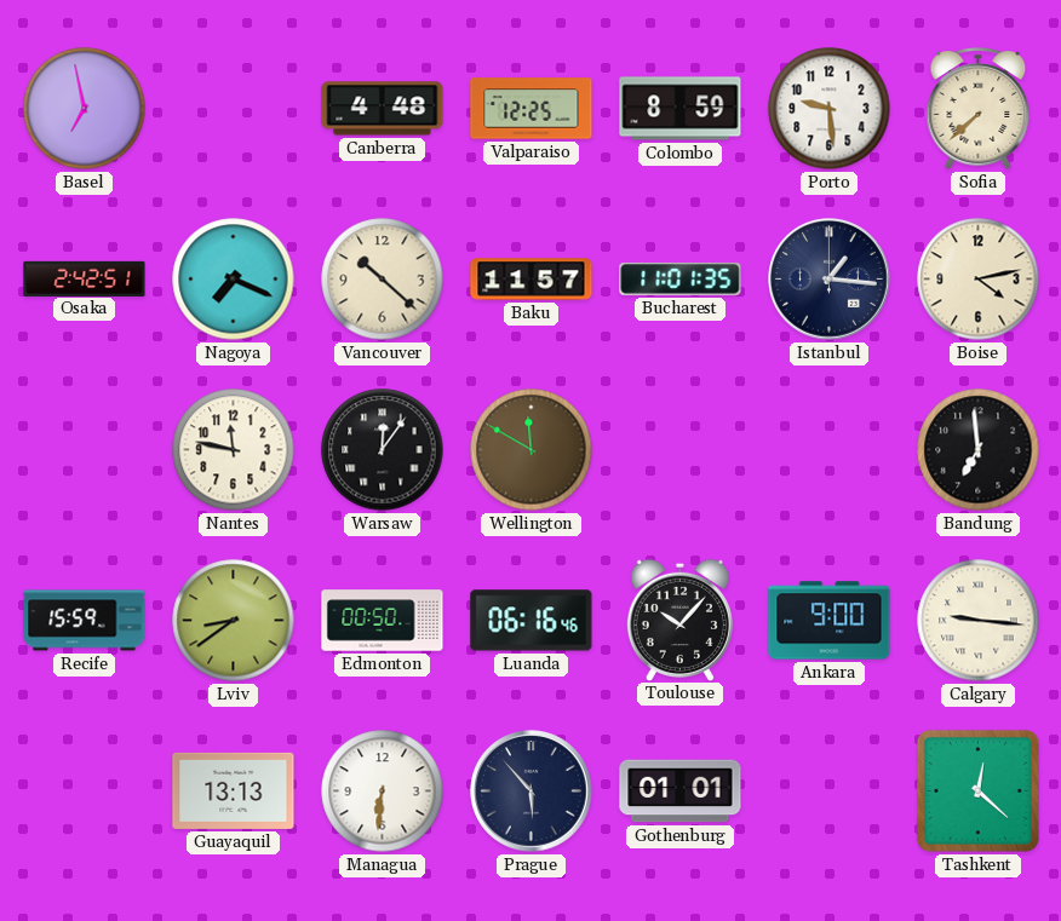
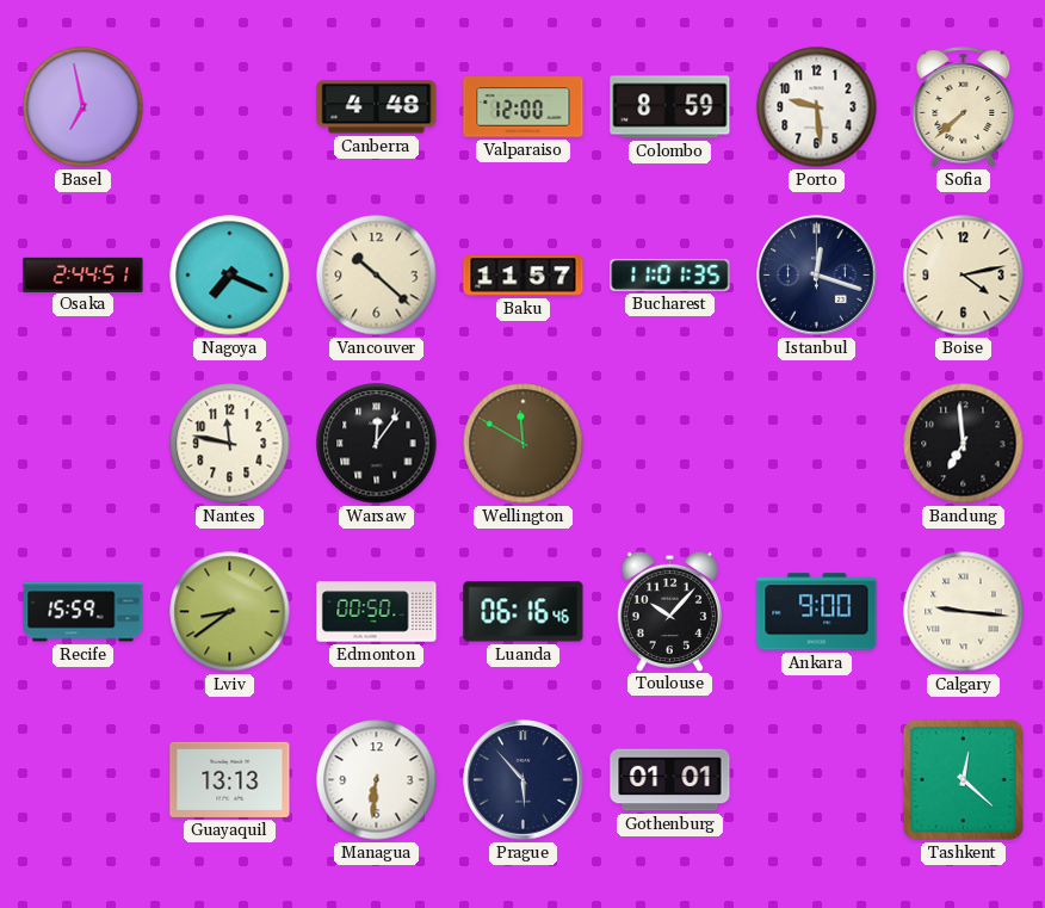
Valparaiso: 12:25 -> 12:00
Osaka: 2:42 -> 2:44
Istanbul: 1:16 -> 12:18
